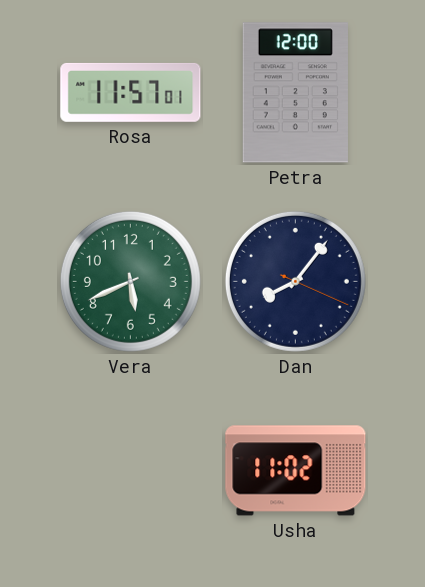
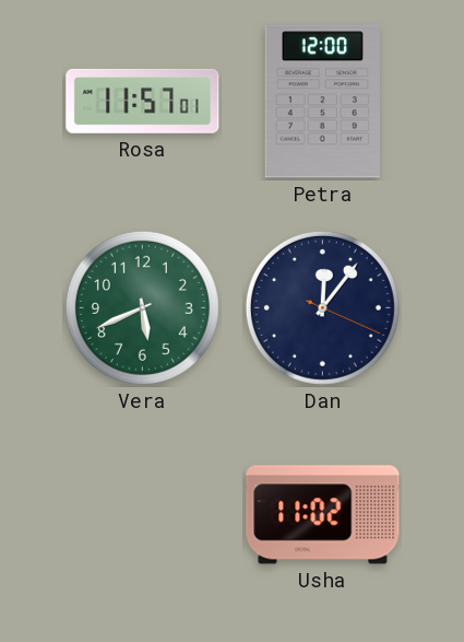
Dan: 8:06 -> 12:06
